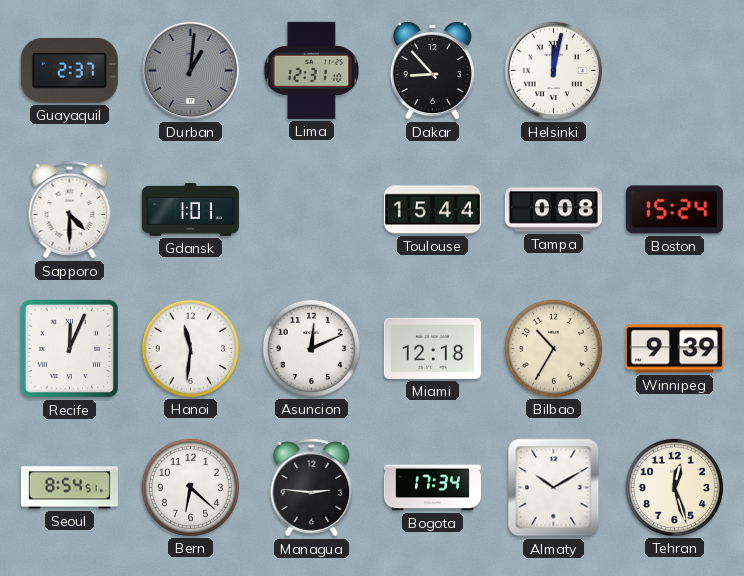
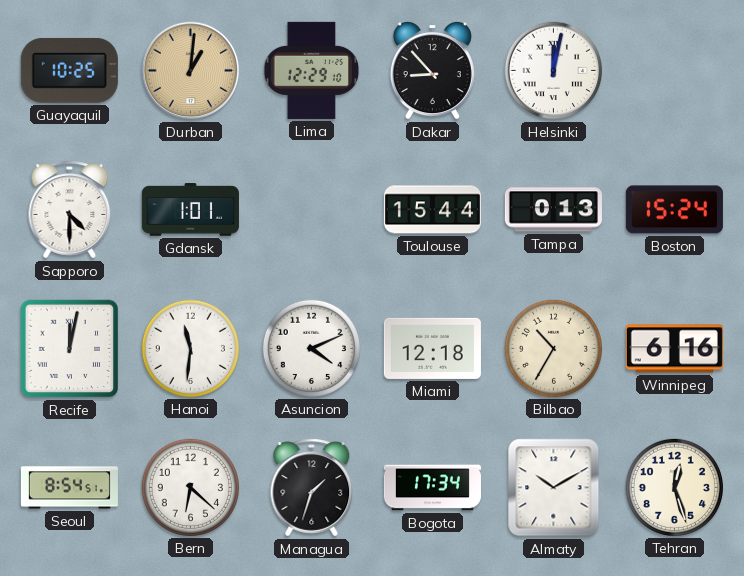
Guayaquil: 2:37 -> 10:25
Durban dial: grey -> champagne
Lima: 12:31 -> 12:29
Tampa: 0:08 -> 0:13
Recife: 12:04 -> 12:02
Asuncion: 12:11 -> 4:11
Winnipeg: 9:39 -> 6:16
Managua: 2:46 -> 1:33
